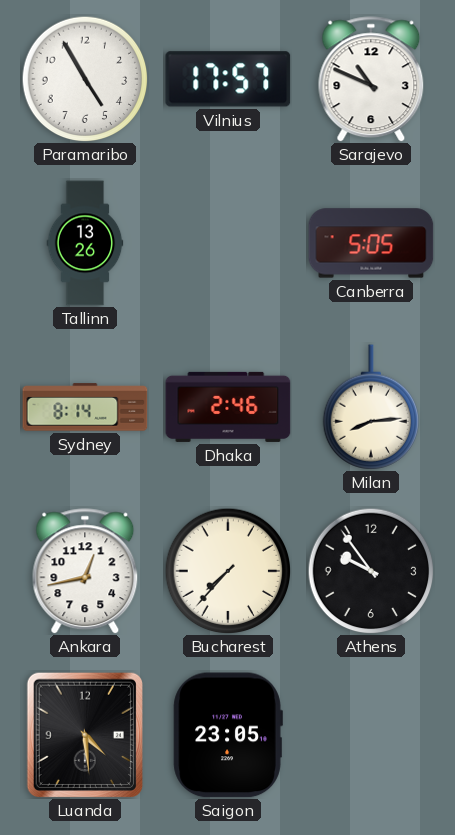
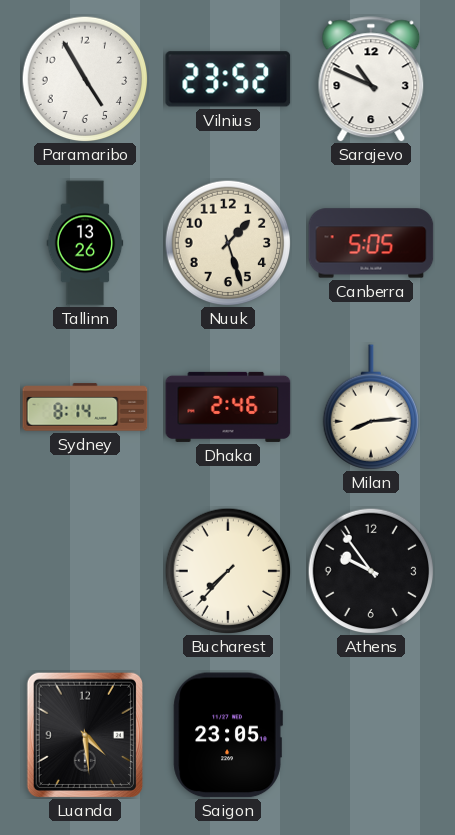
Vilnius: 17:57 -> 23:52
Nuuk: none -> 1:27
Ankara: 12:43 -> none
